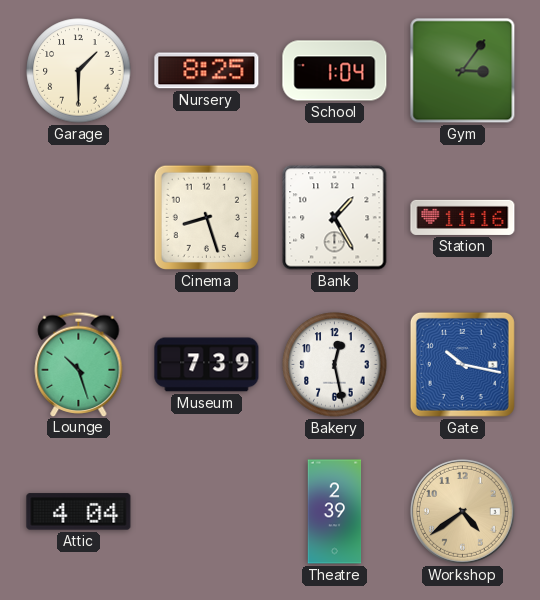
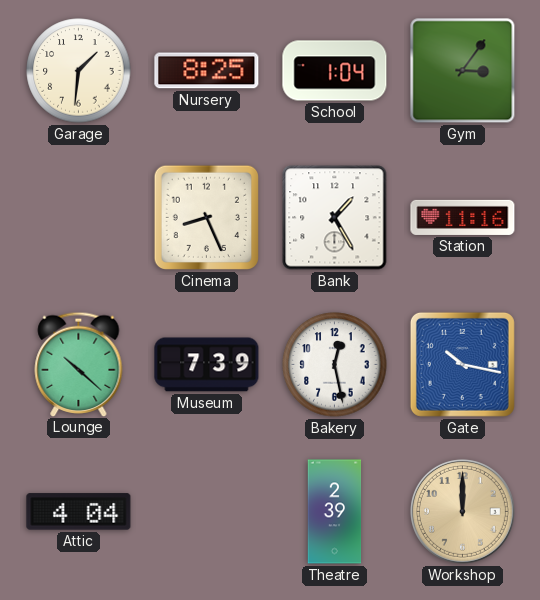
Garage: 1:30 -> 1:31
Cinema: 8:27 -> 8:26
Lounge: 10:27 -> 10:22
Workshop: 4:39 -> 12:00
